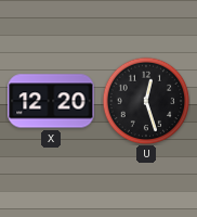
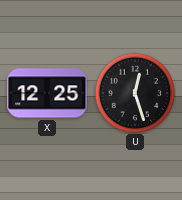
X: 12:20 -> 12:25
